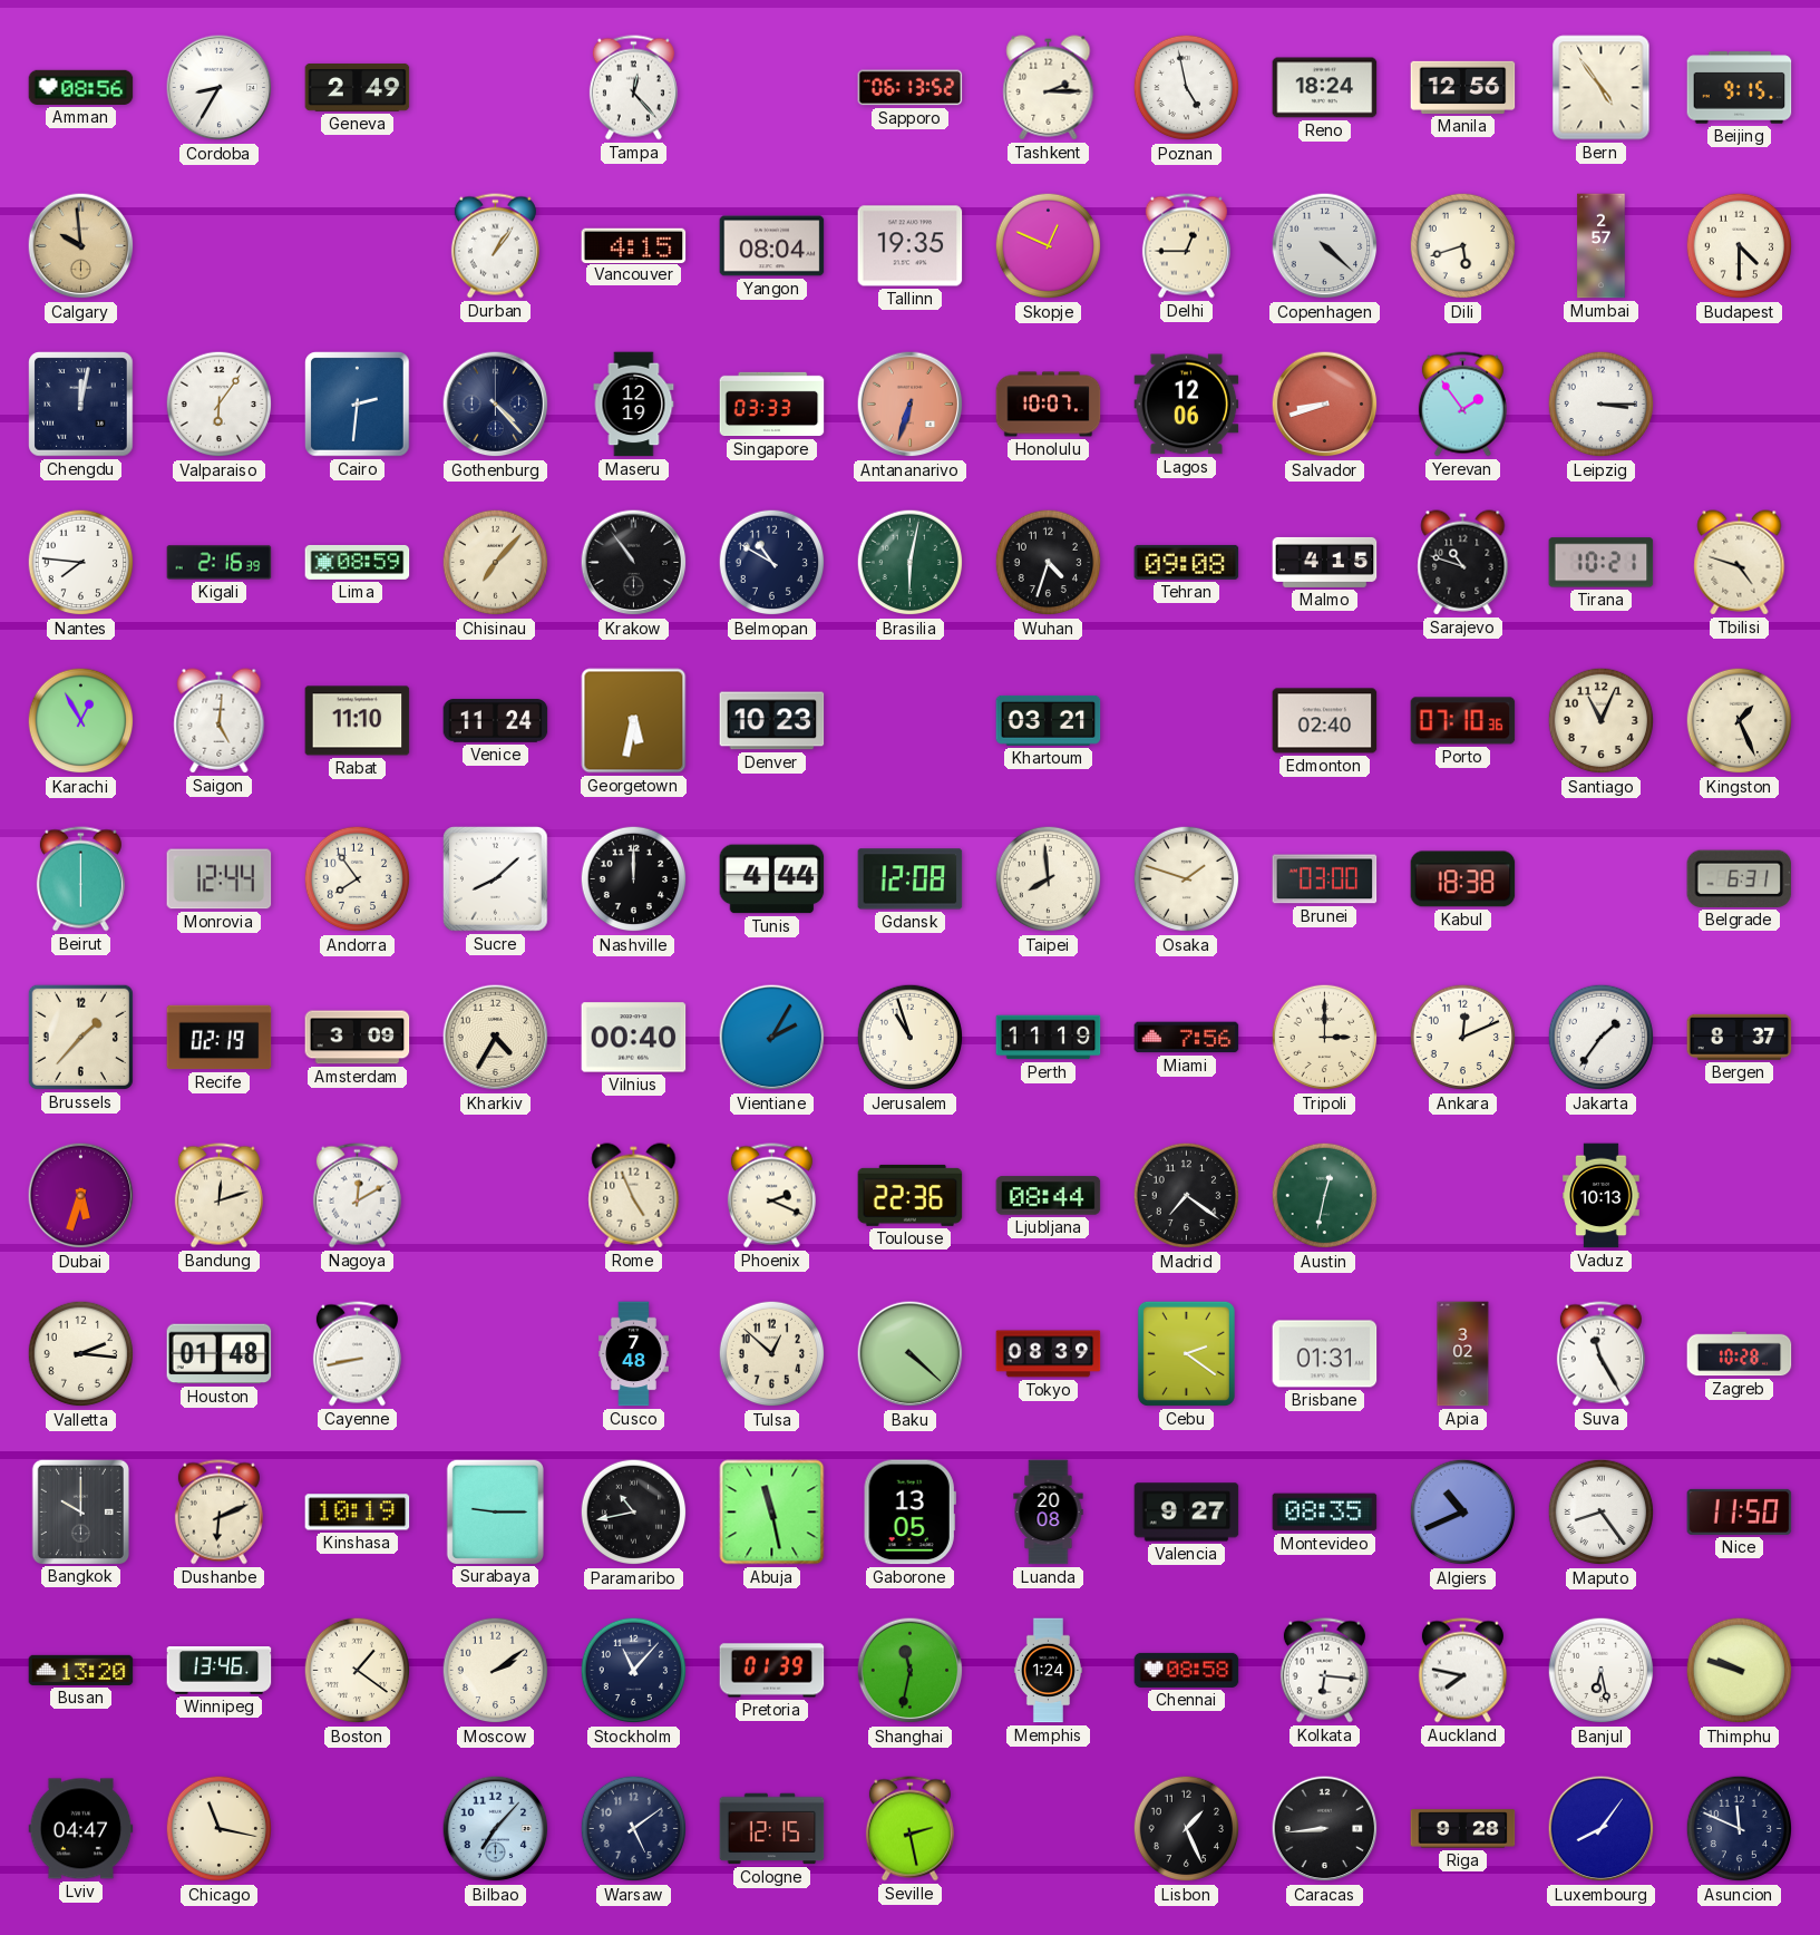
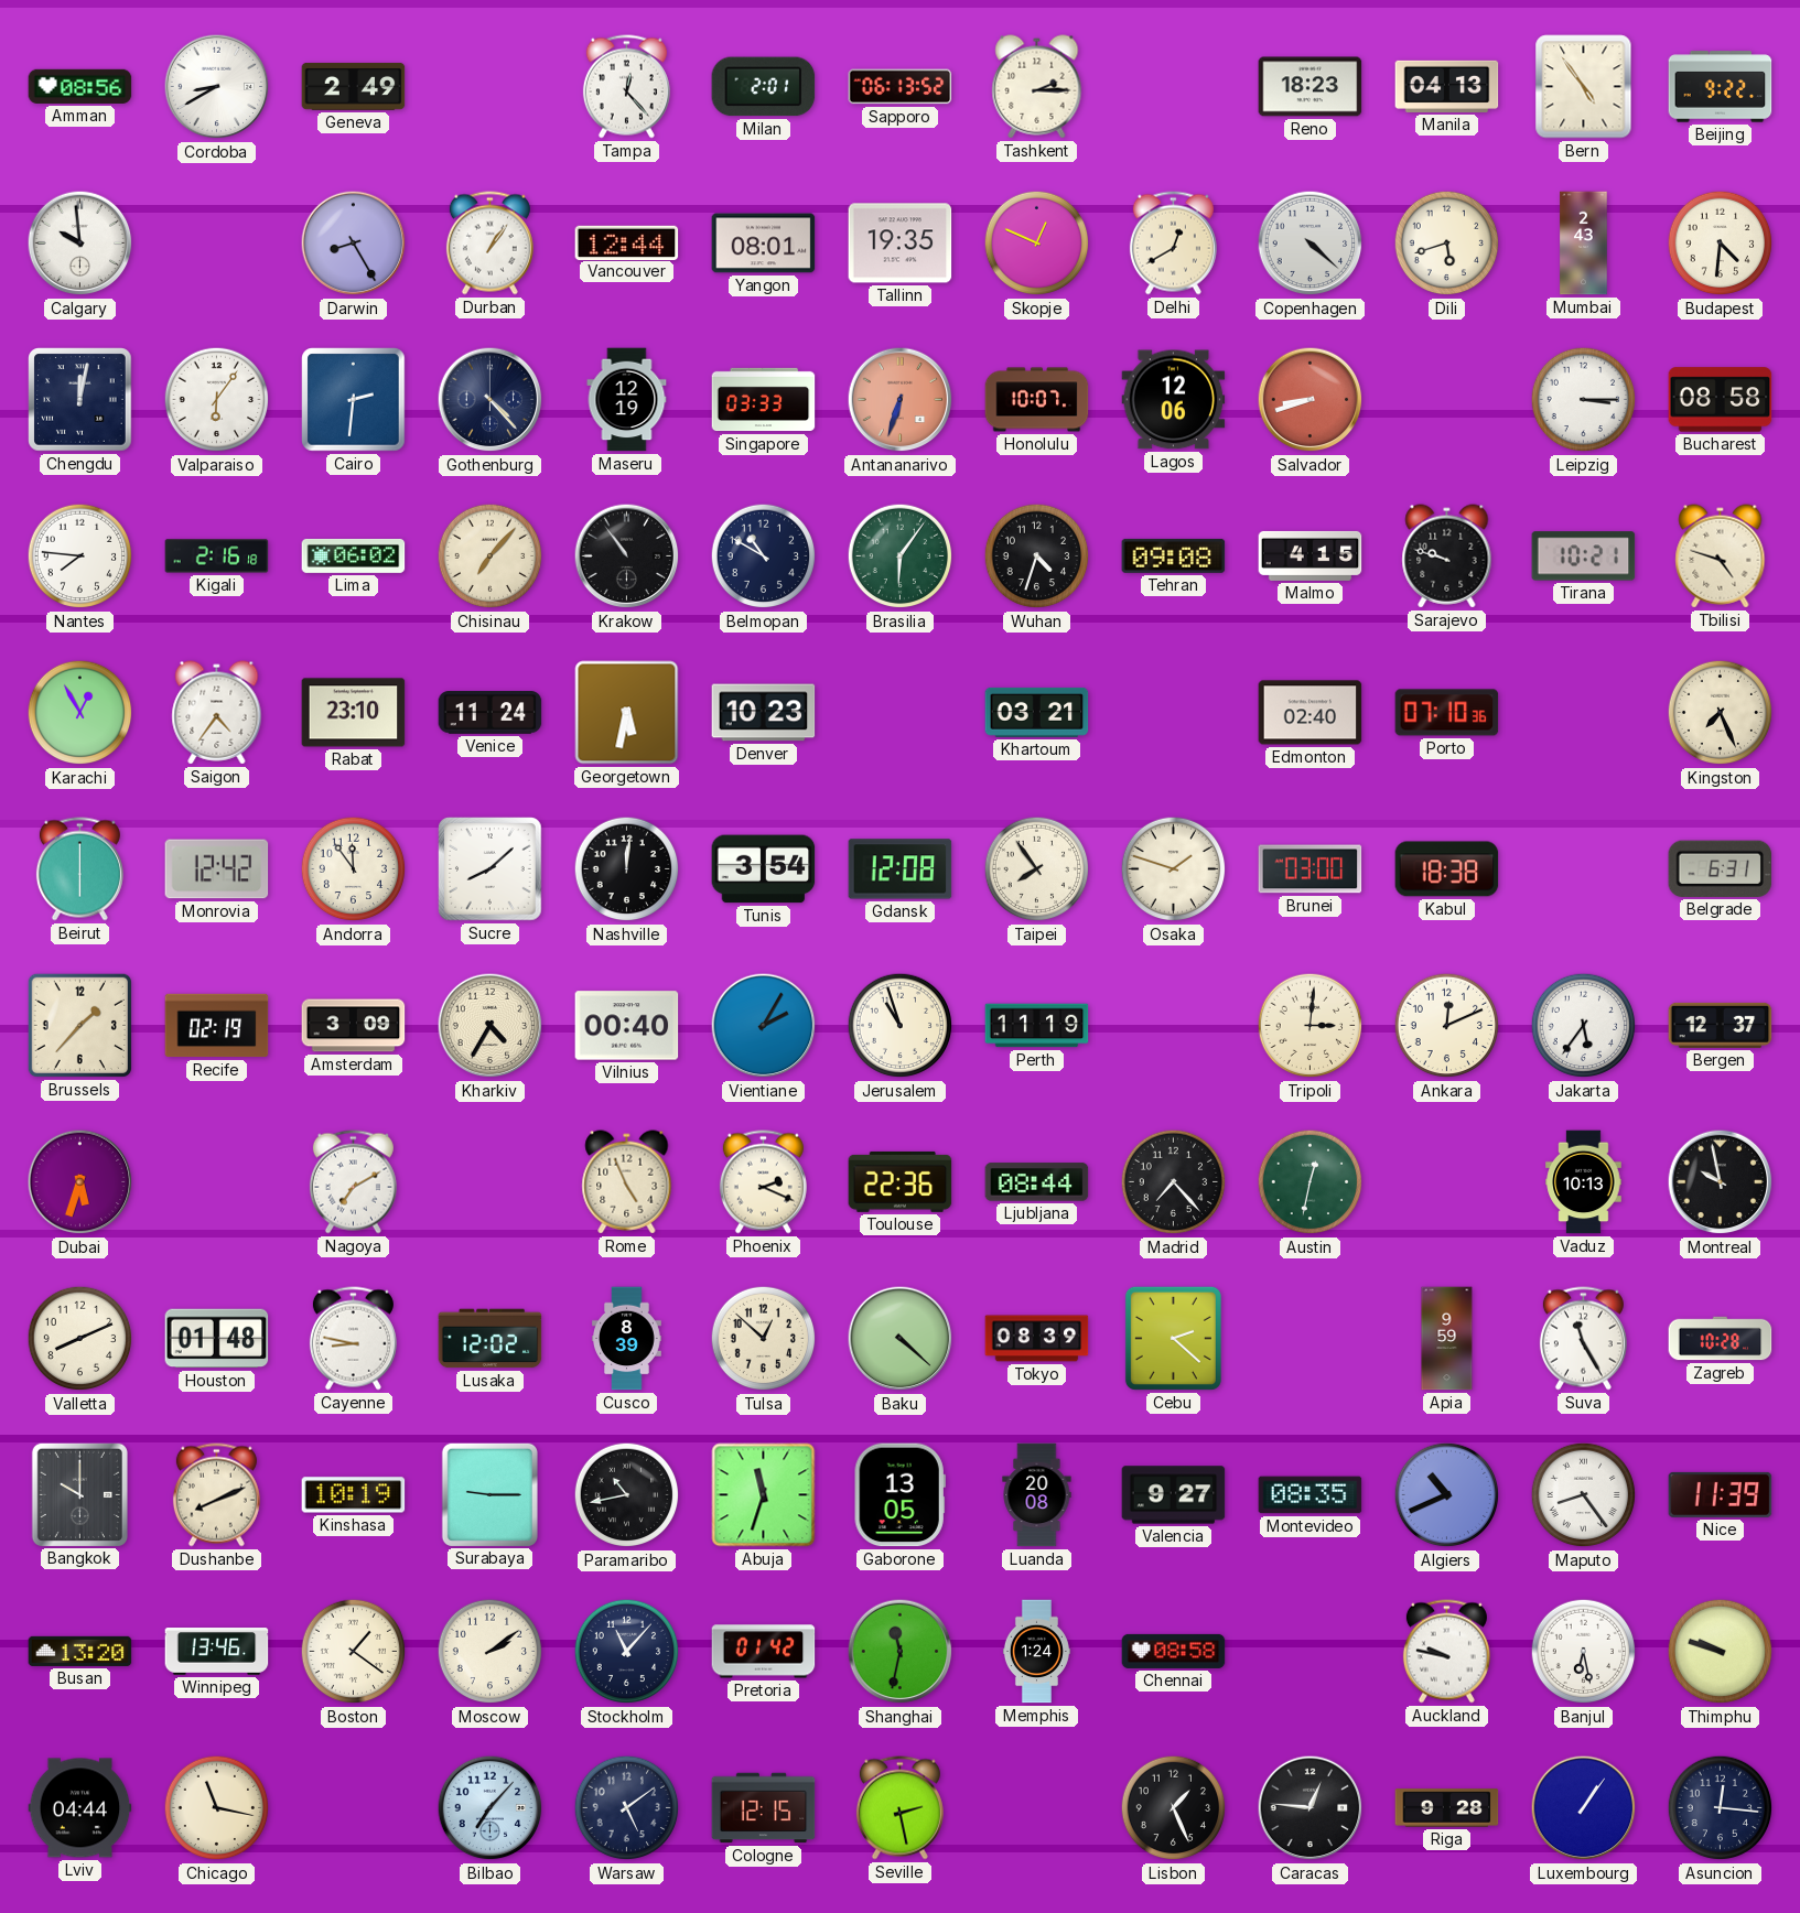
Cordoba: 8:35 -> 8:40
Milan: none -> 2:01
Poznan: 4:58 -> none
Reno: 18:24 -> 18:23
Manila: 12:56 -> 04:13
Beijing: 9:15 -> 9:22
Calgary dial: champagne -> white
Darwin: none -> 8:25
Vancouver: 4:15 -> 12:44
Yangon: 08:04 -> 08:01
Delhi: 12:45 -> 12:40
Mumbai: 2:57 -> 2:43
Budapest: 4:30 -> 4:31
Yerevan: 1:54 -> none
Bucharest: none -> 08:58
Kigali: 2:16:39 -> 2:16:18
Lima: 08:59 -> 06:02
Brasilia: 6:02 -> 6:06
Sarajevo: 10:48 -> 9:48
Saigon: 5:01 -> 4:36
Rabat: 11:10 -> 23:10
Santiago: 11:04 -> none
Kingston: 1:26 -> 7:26
Monrovia: 12:44 -> 12:42
Andorra: 7:54 -> 11:54
Nashville: 12:00 -> 12:01
Tunis: 4:44 -> 3:54
Taipei: 7:59 -> 7:54
Miami: 7:56 -> none
Tripoli: 3:00 -> 3:01
Jakarta: 1:36 -> 5:36
Bergen: 8:37 -> 12:37
Bandung: 12:12 -> none
Nagoya: 12:10 -> 7:10
Madrid: 7:21 -> 7:23
Montreal: none -> 9:58
Valletta: 2:16 -> 8:11
Cayenne: 8:43 -> 8:47
Lusaka: none -> 12:02
Cusco: 7:48 -> 8:39
Cebu: 2:21 -> 2:22
Brisbane: 01:31 -> none
Apia: 3:02 -> 9:59
Dushanbe: 6:11 -> 8:11
Abuja: 11:28 -> 11:33
Nice: 11:50 -> 11:39
Pretoria: 01:39 -> 01:42
Kolkata: 6:16 -> none
Auckland: 7:47 -> 9:47
Lviv: 04:47 -> 04:44
Caracas: 8:44 -> 12:46
Luxembourg: 8:06 -> 1:06
Asuncion: 11:49 -> 12:16
